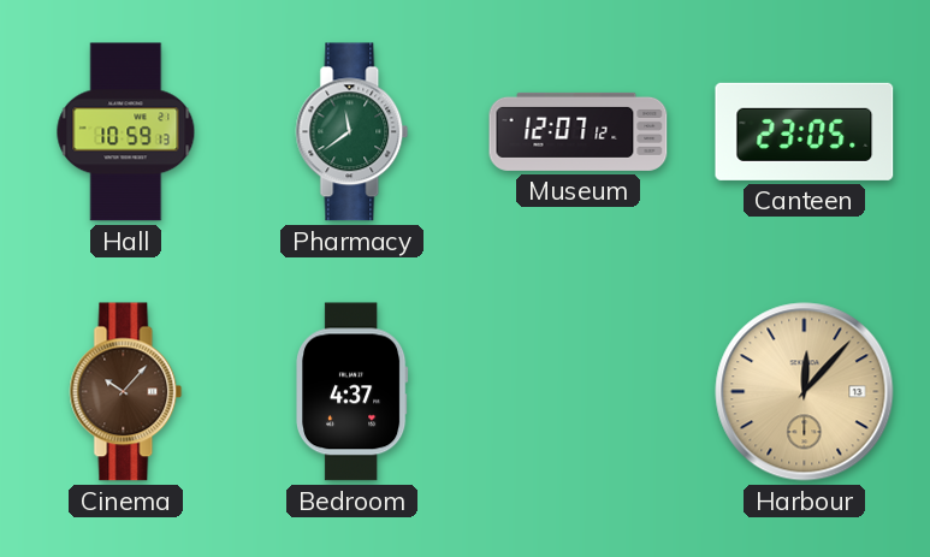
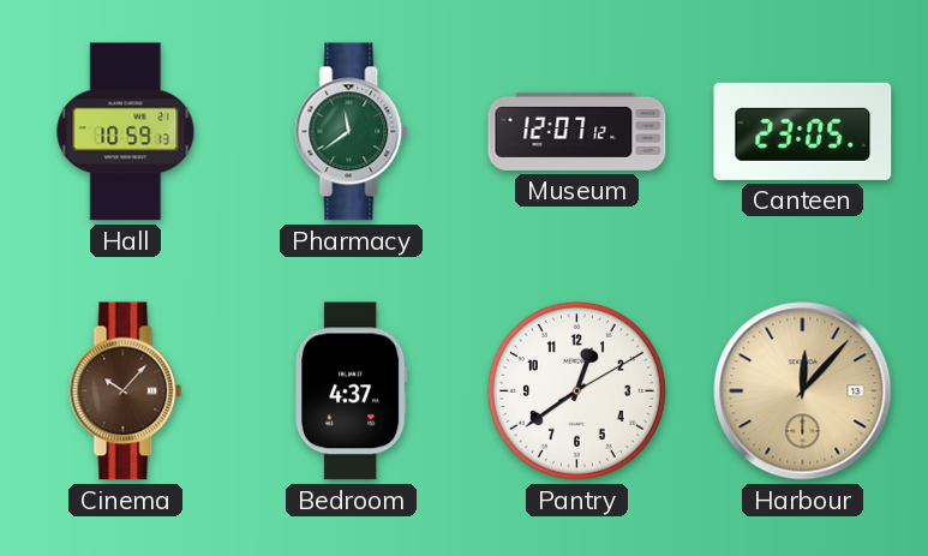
Pantry: none -> 12:39
